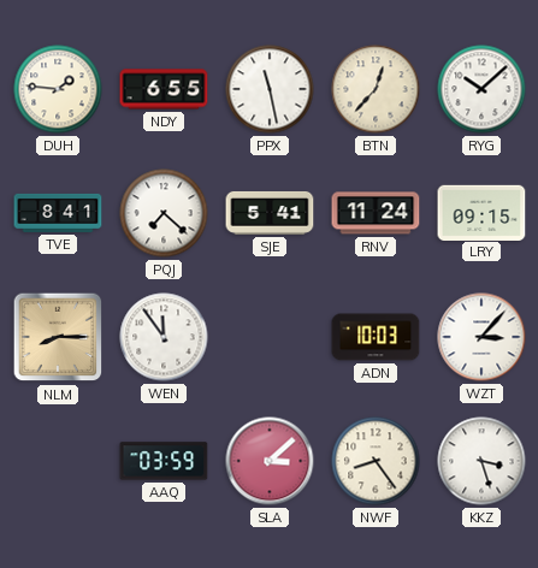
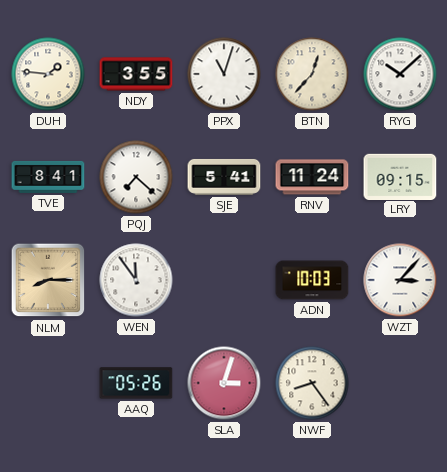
NDY: 6:55 -> 3:55
PPX: 11:28 -> 11:03
AAQ: 03:59 -> 05:26
SLA: 3:08 -> 3:03
KKZ: 3:27 -> none
